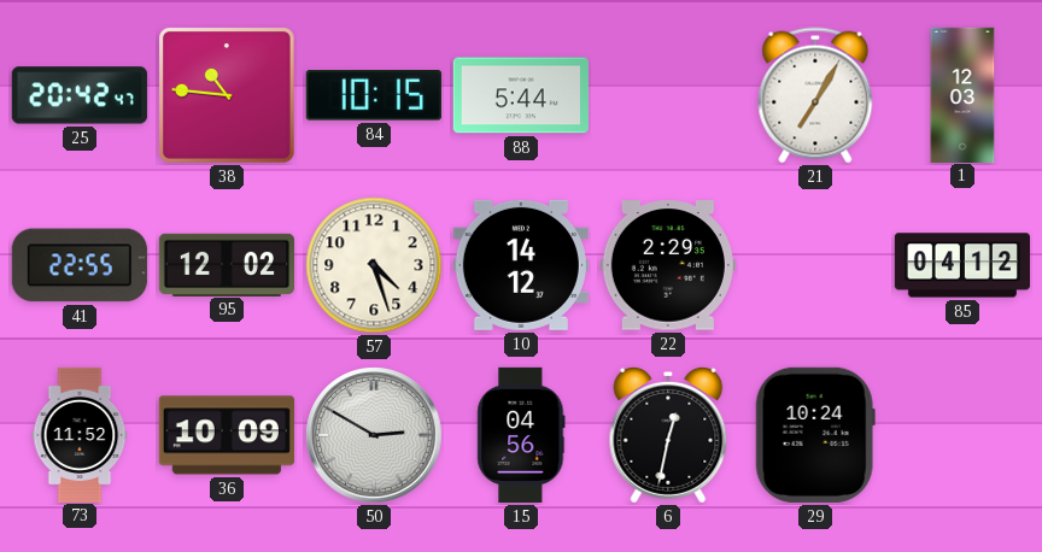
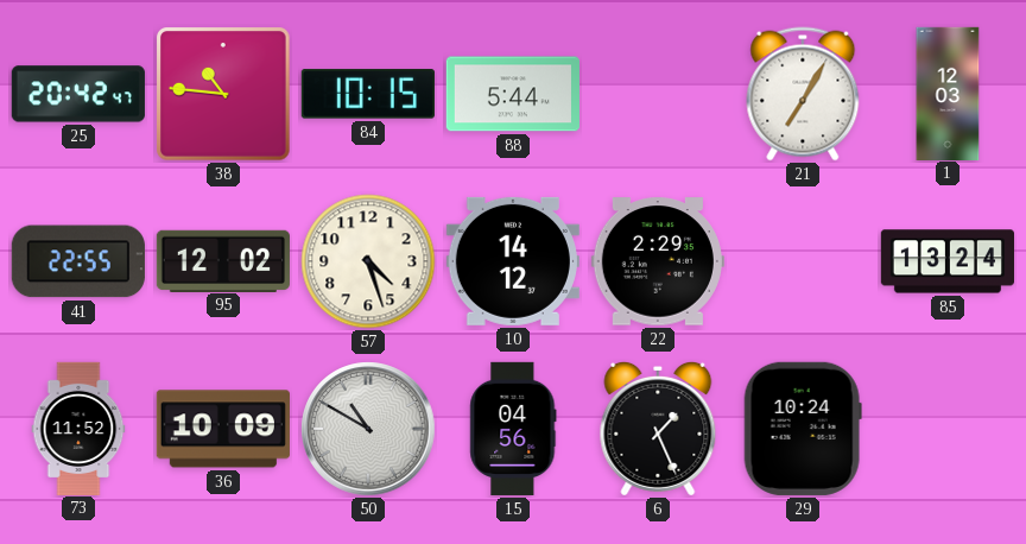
85: 04:12 -> 13:24
50: 2:50 -> 10:50
6: 12:32 -> 1:26
